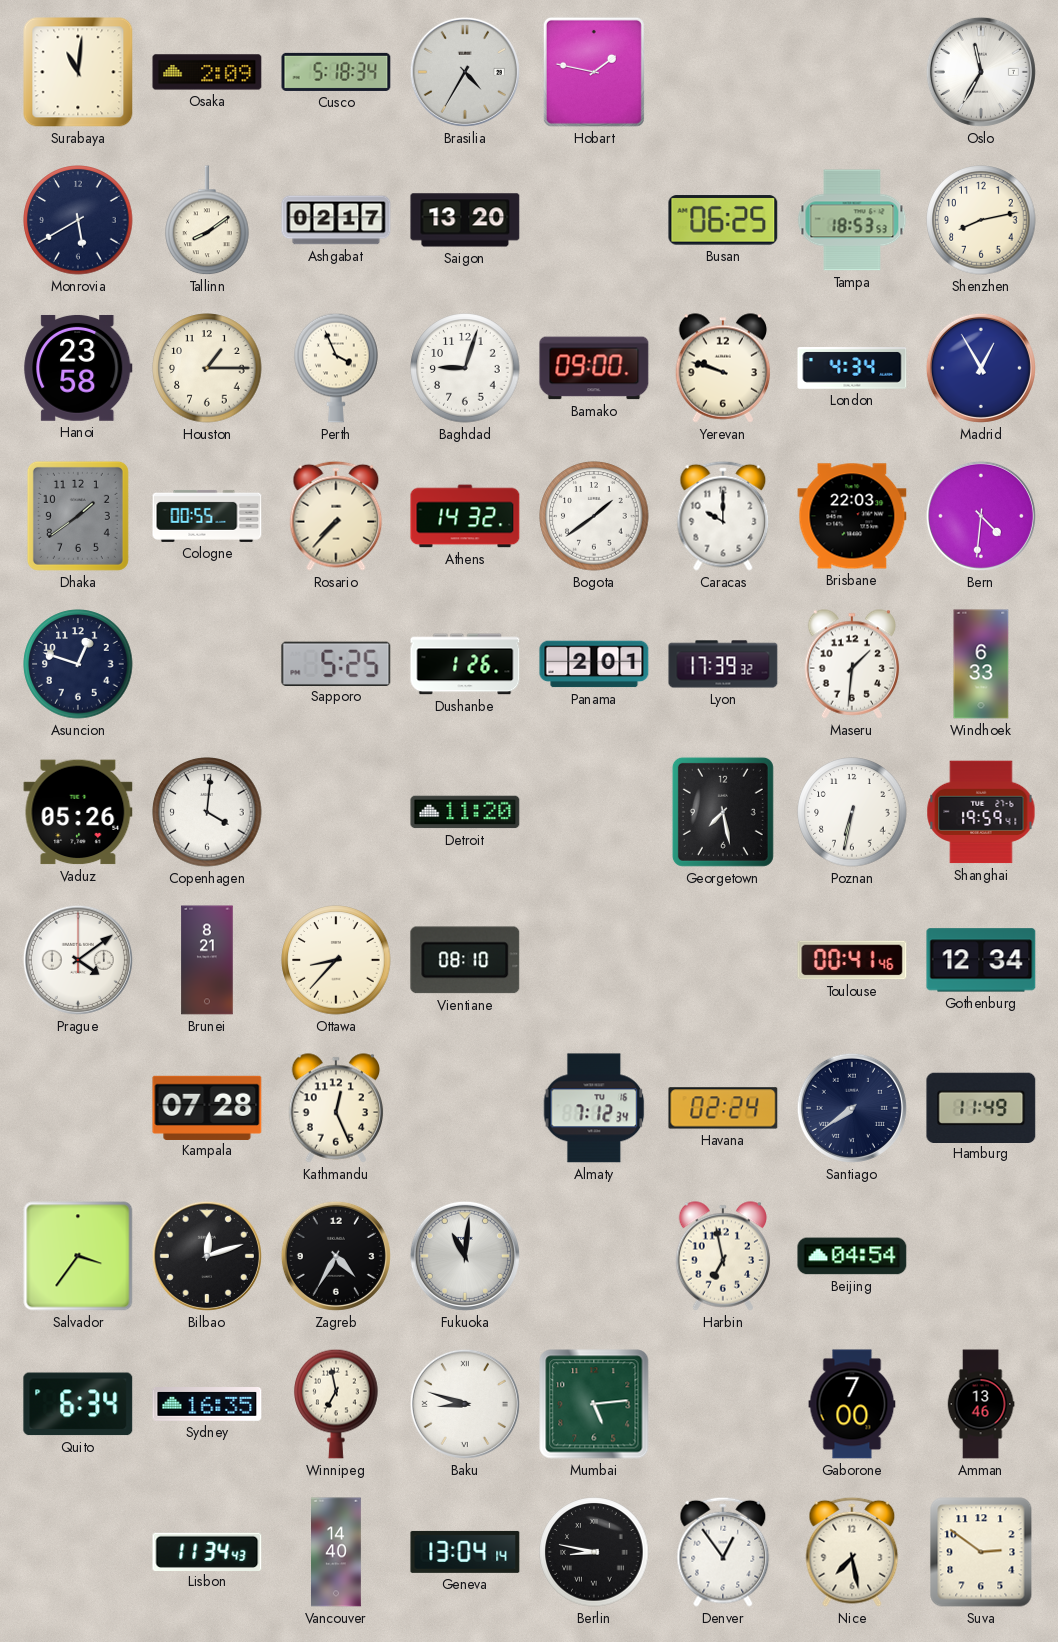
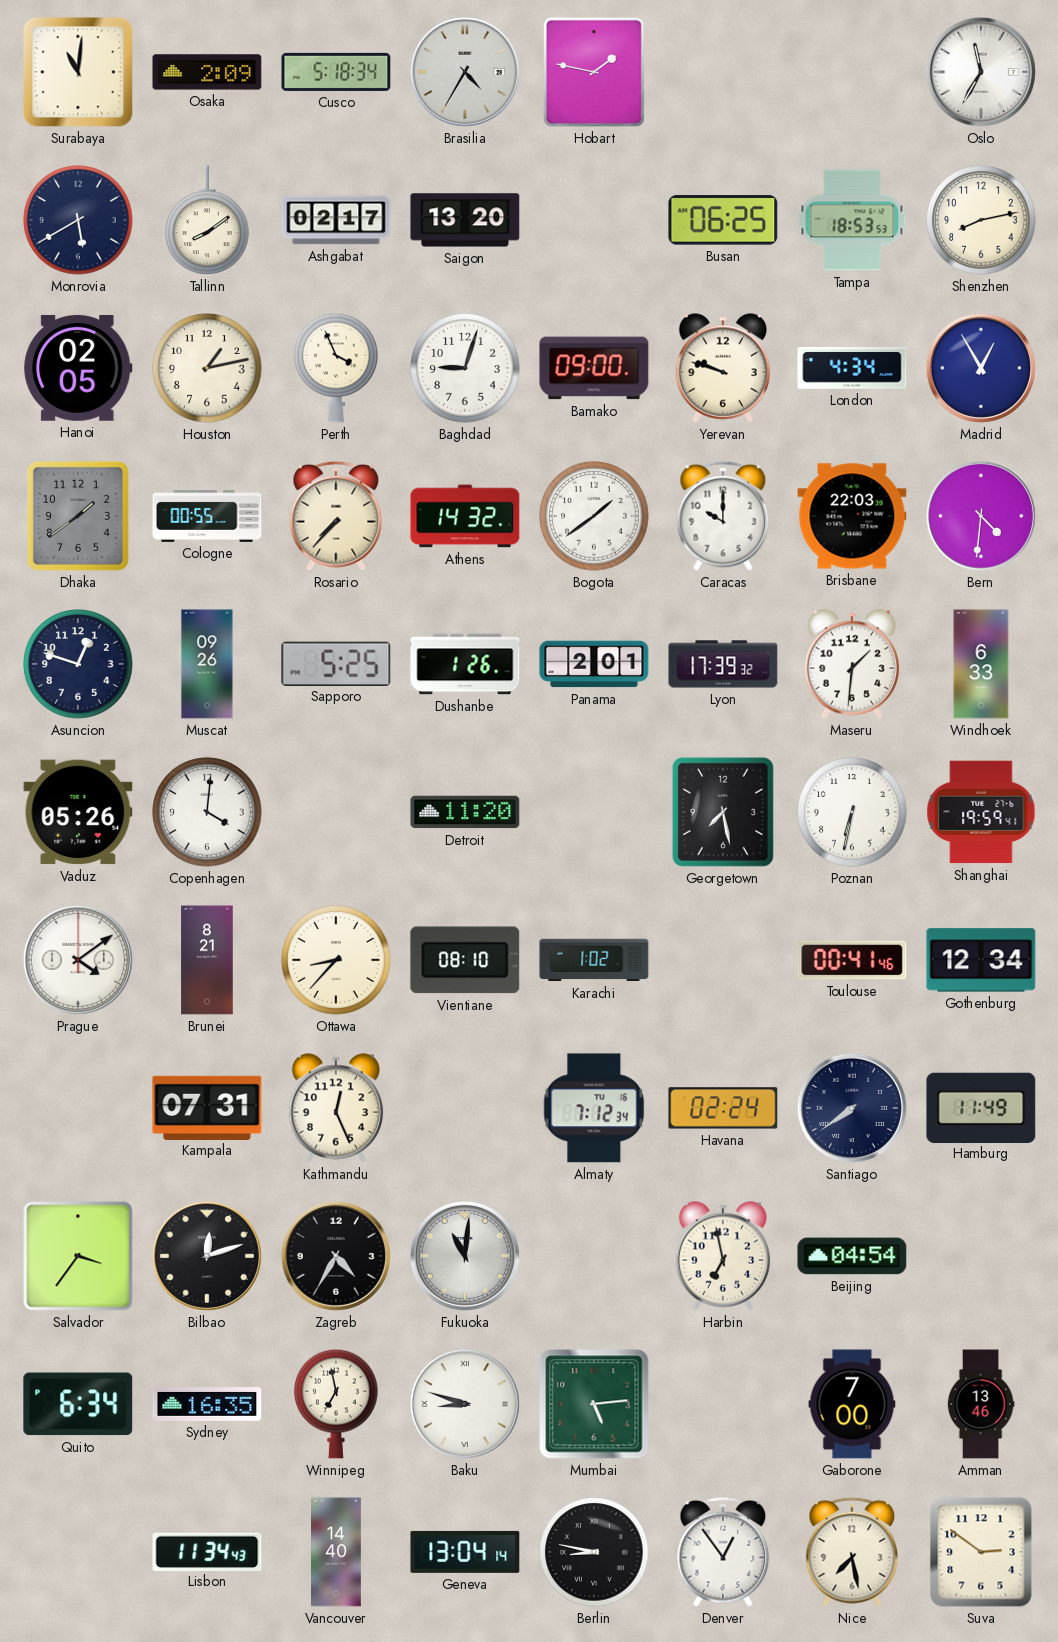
Hanoi: 23:58 -> 02:05
Houston: 1:15 -> 1:13
Muscat: none -> 09:26
Karachi: none -> 1:02
Kampala: 07:28 -> 07:31
